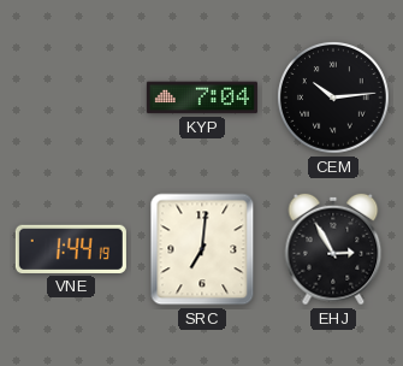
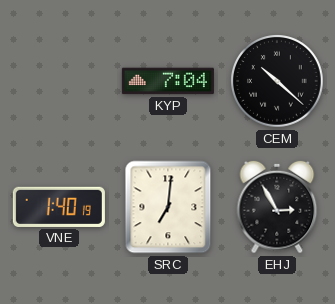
CEM: 10:14 -> 10:22
VNE: 1:44 -> 1:40
